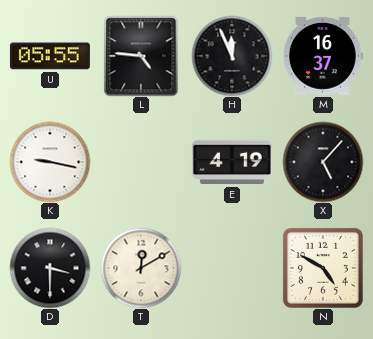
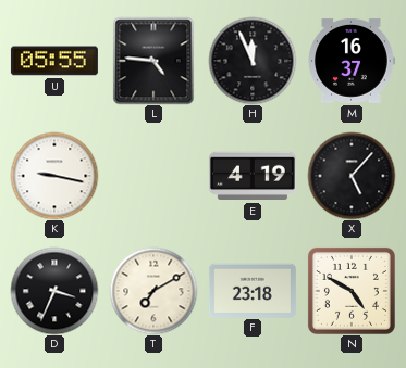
D: 3:30 -> 3:34
T: 12:10 -> 7:10
F: none -> 23:18
